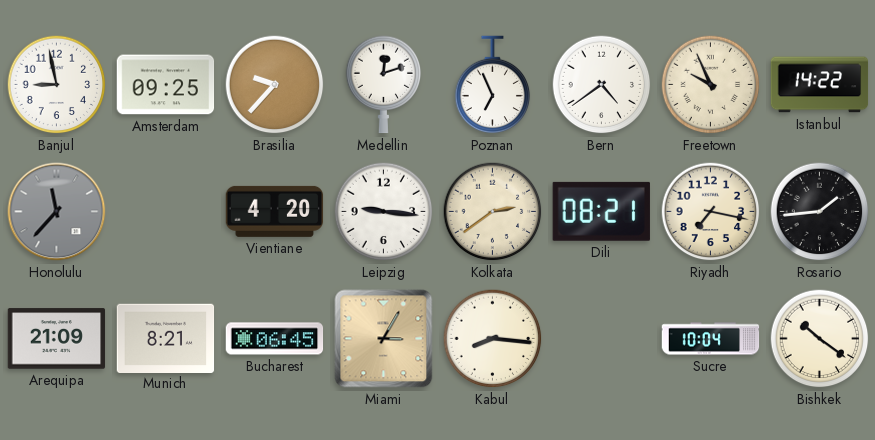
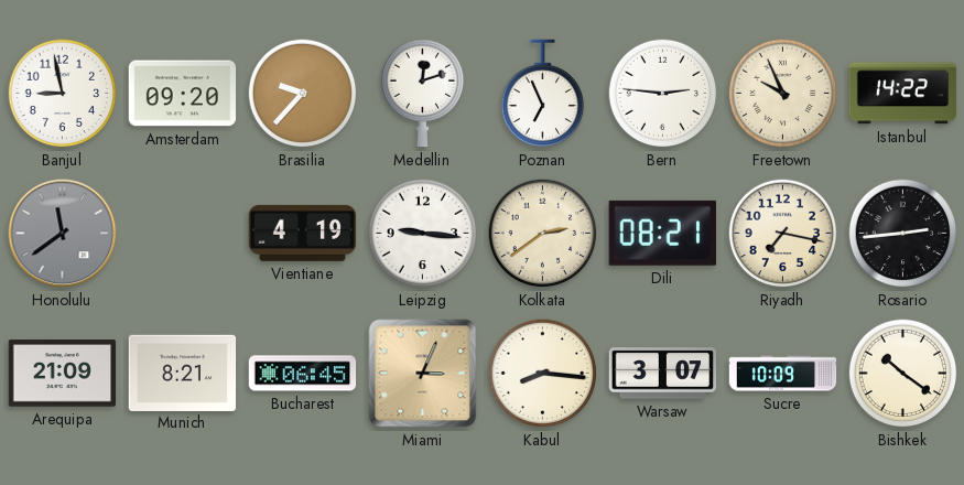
Amsterdam: 09:25 -> 09:20
Bern: 4:39 -> 2:46
Honolulu: 11:37 -> 11:39
Vientiane: 4:20 -> 4:19
Rosario: 1:44 -> 2:44
Miami: 3:05 -> 3:04
Warsaw: none -> 3:07
Sucre: 10:04 -> 10:09
